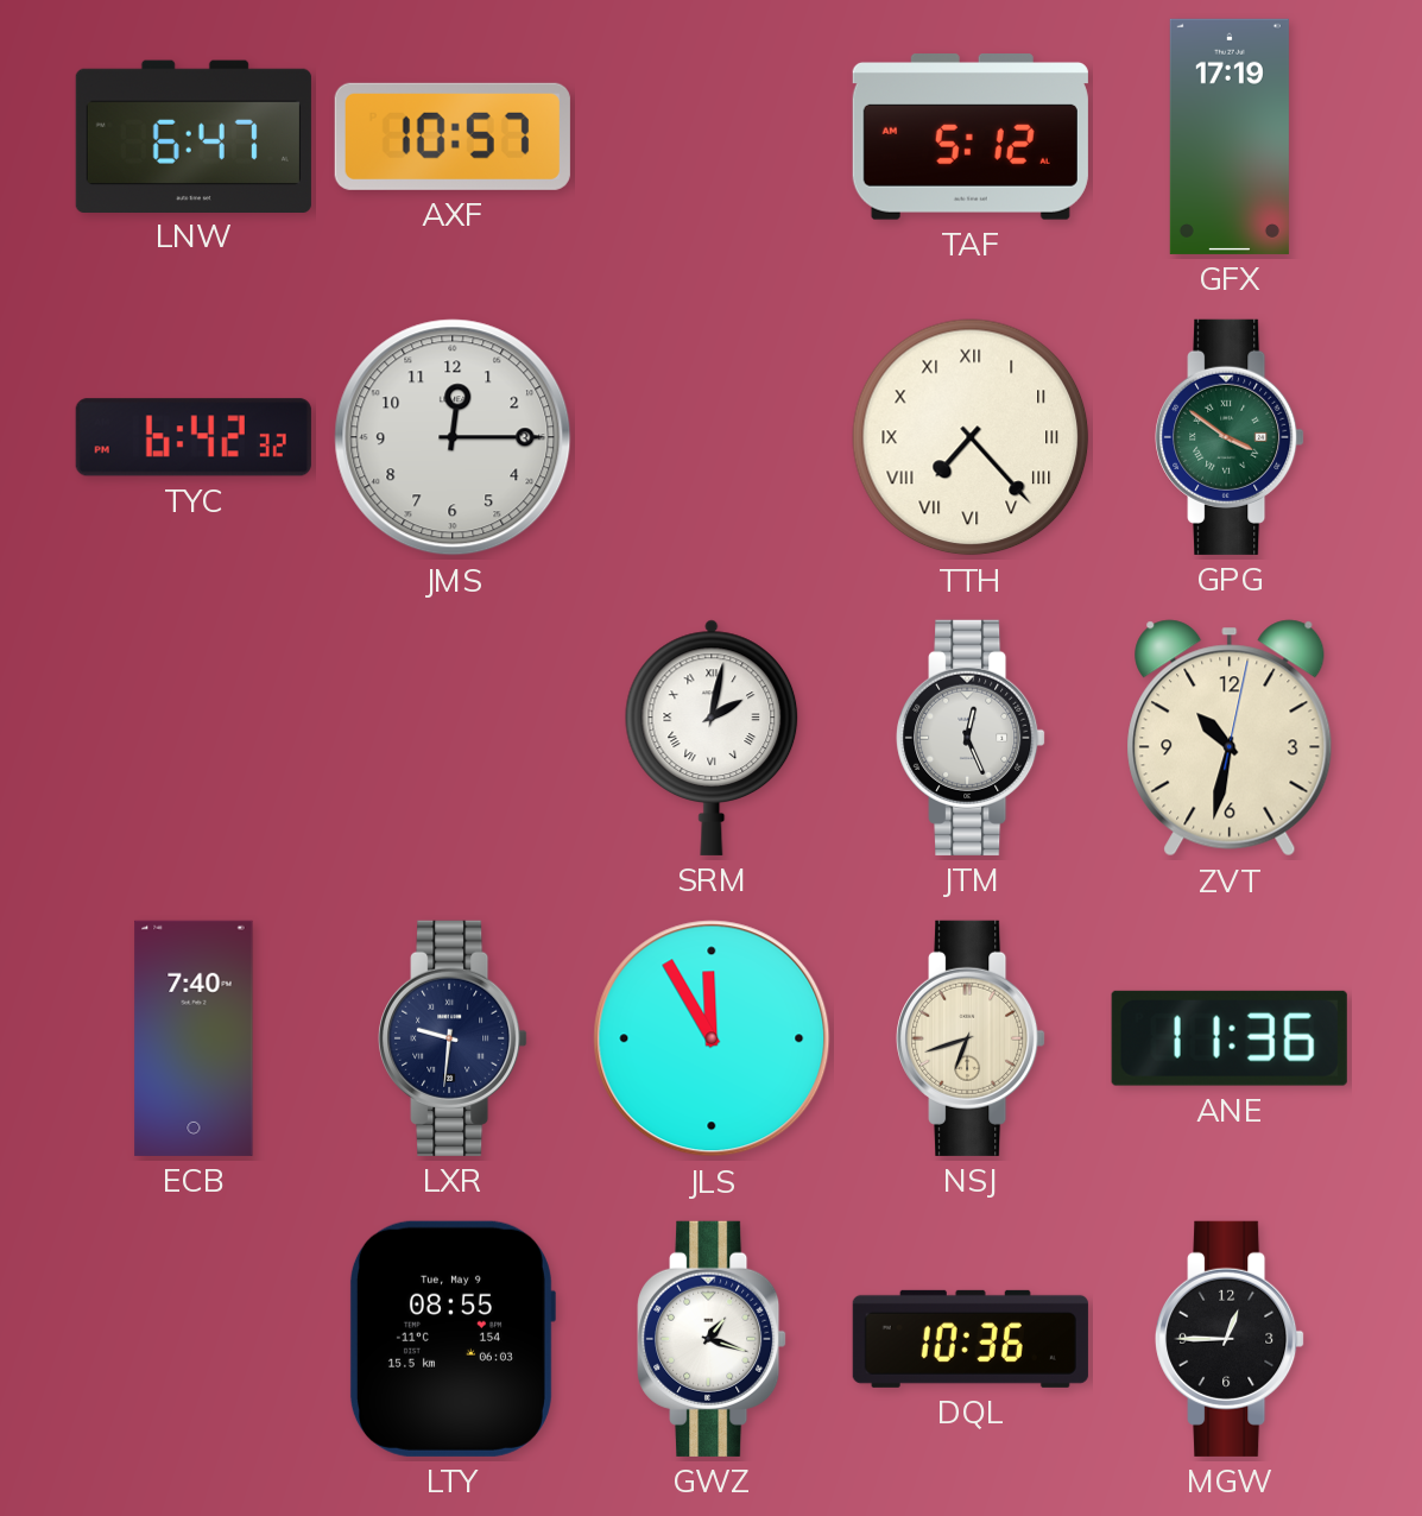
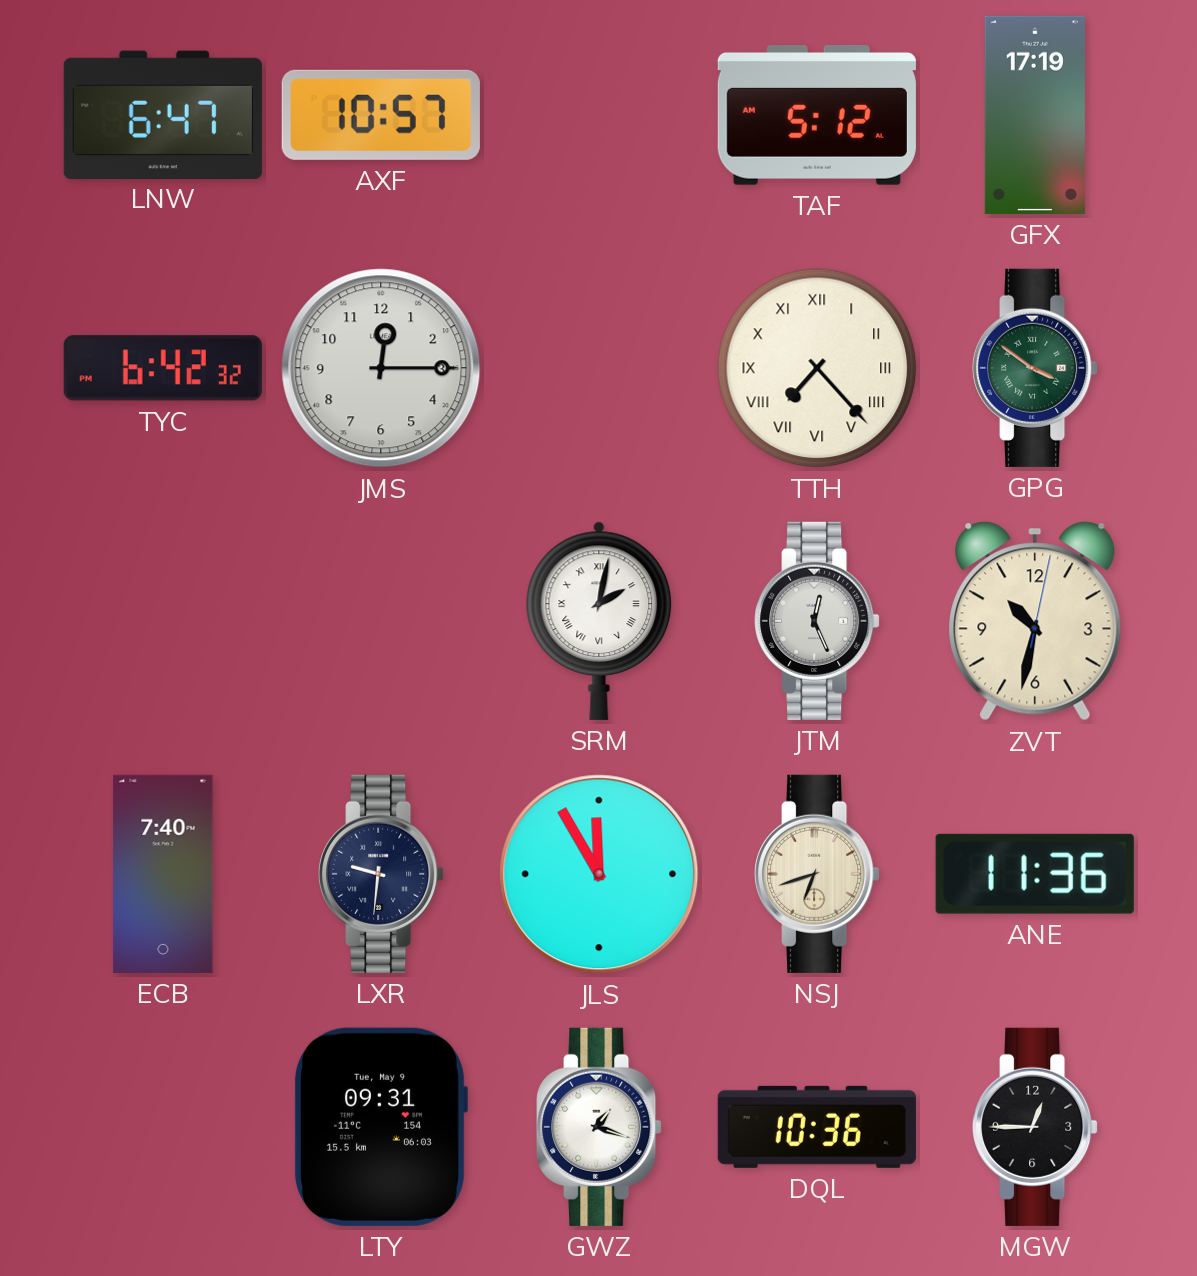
LTY: 08:55 -> 09:31
